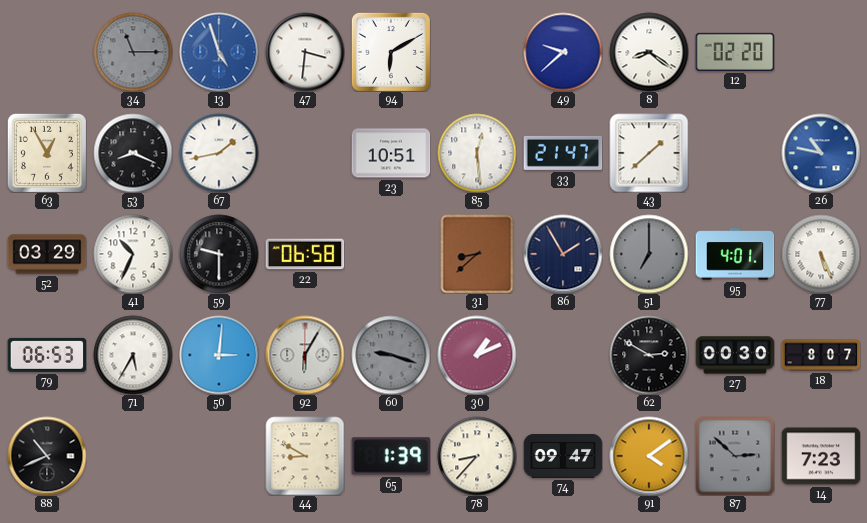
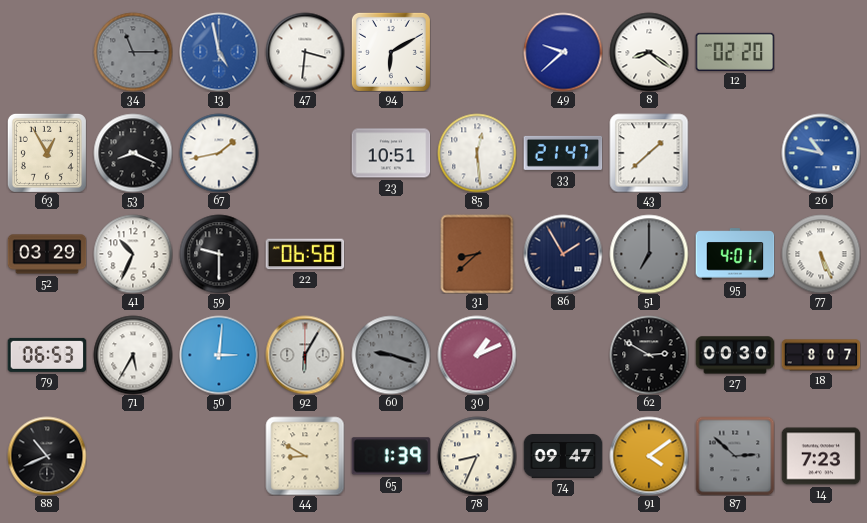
13: 4:57 -> 4:58
78: 8:37 -> 8:34
